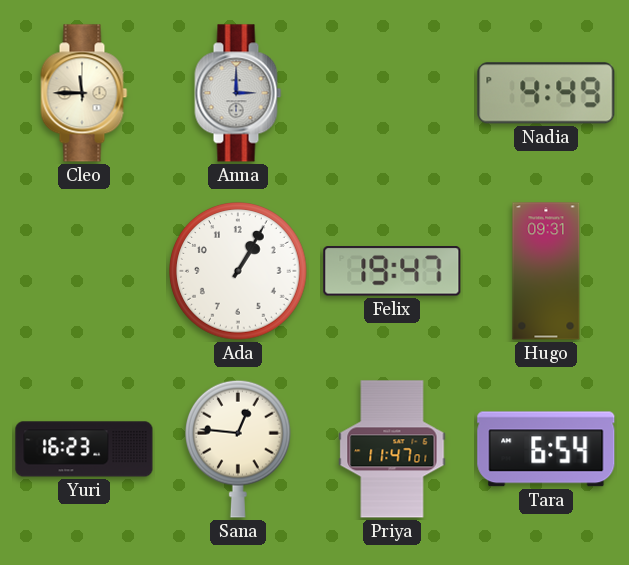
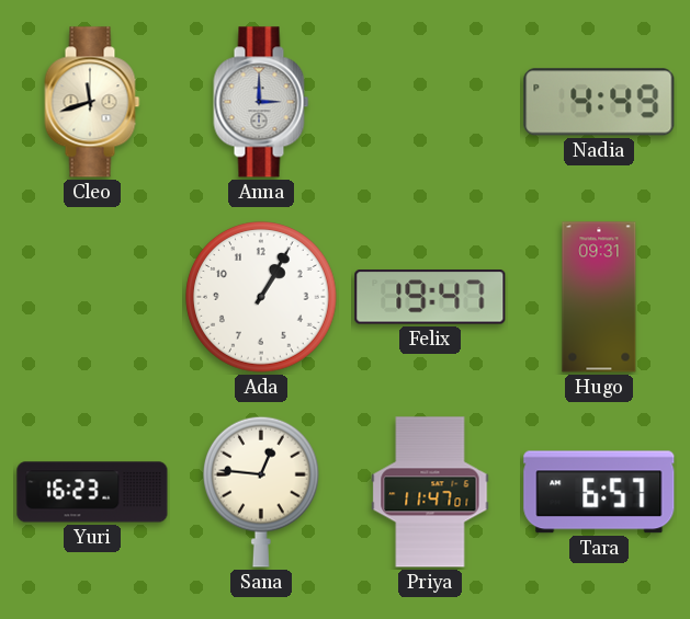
Cleo: 11:45 -> 11:42
Tara: 6:54 -> 6:57
